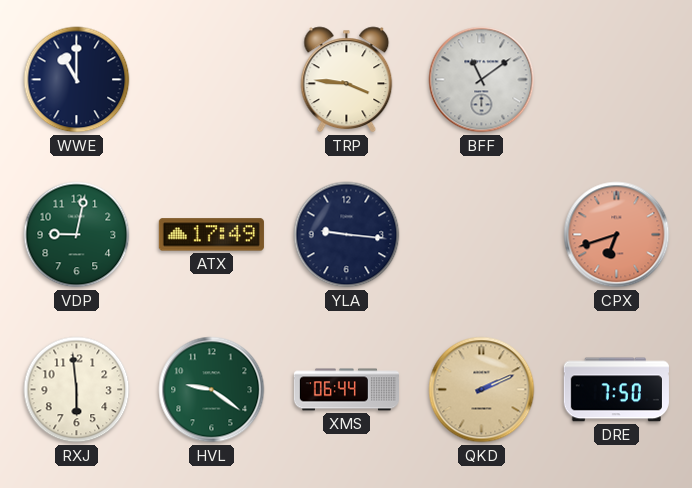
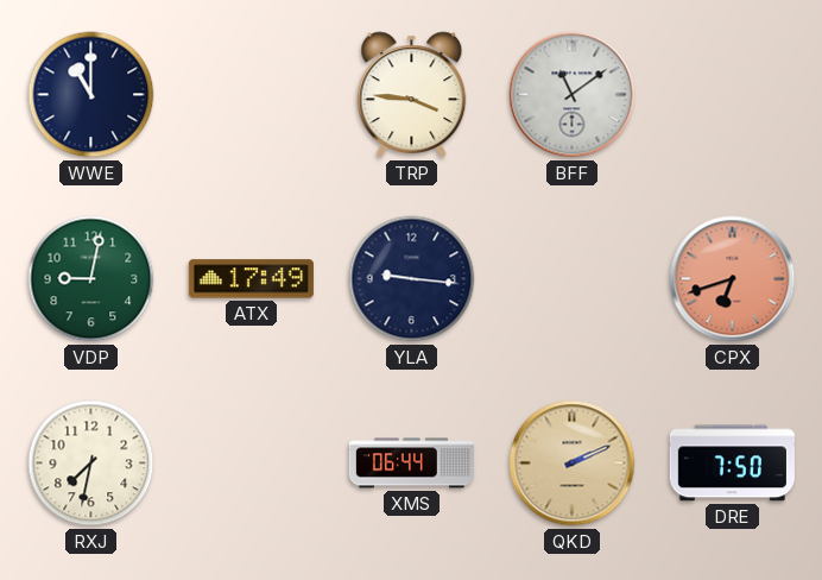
RXJ: 5:59 -> 7:32
HVL: 9:21 -> none
